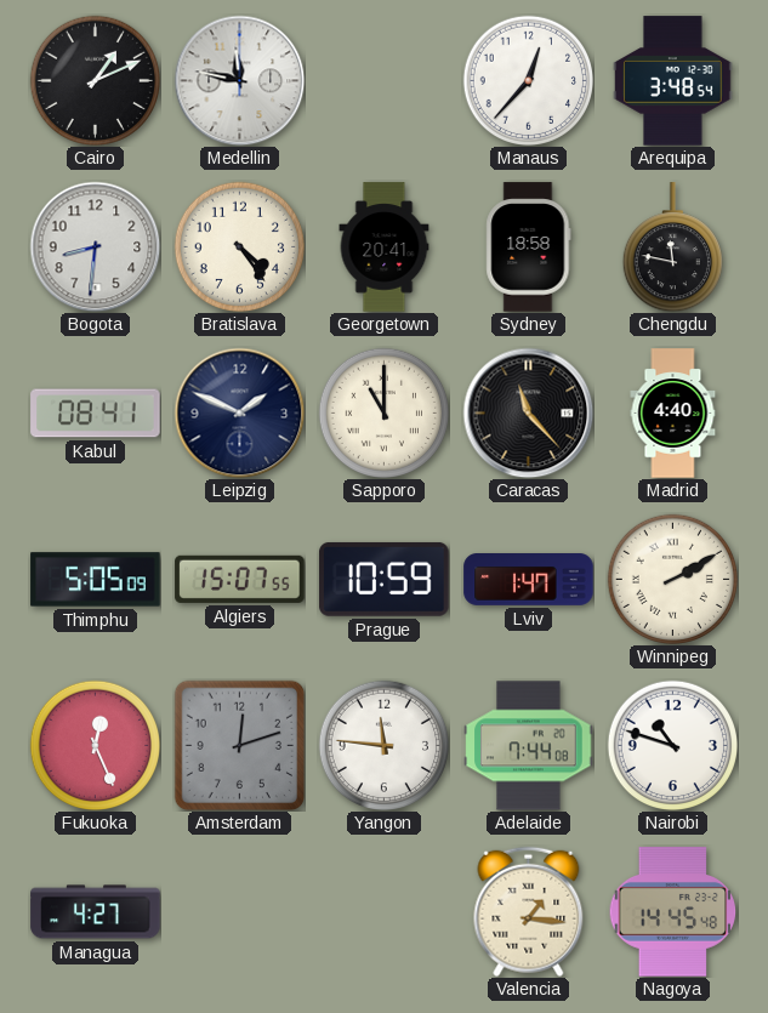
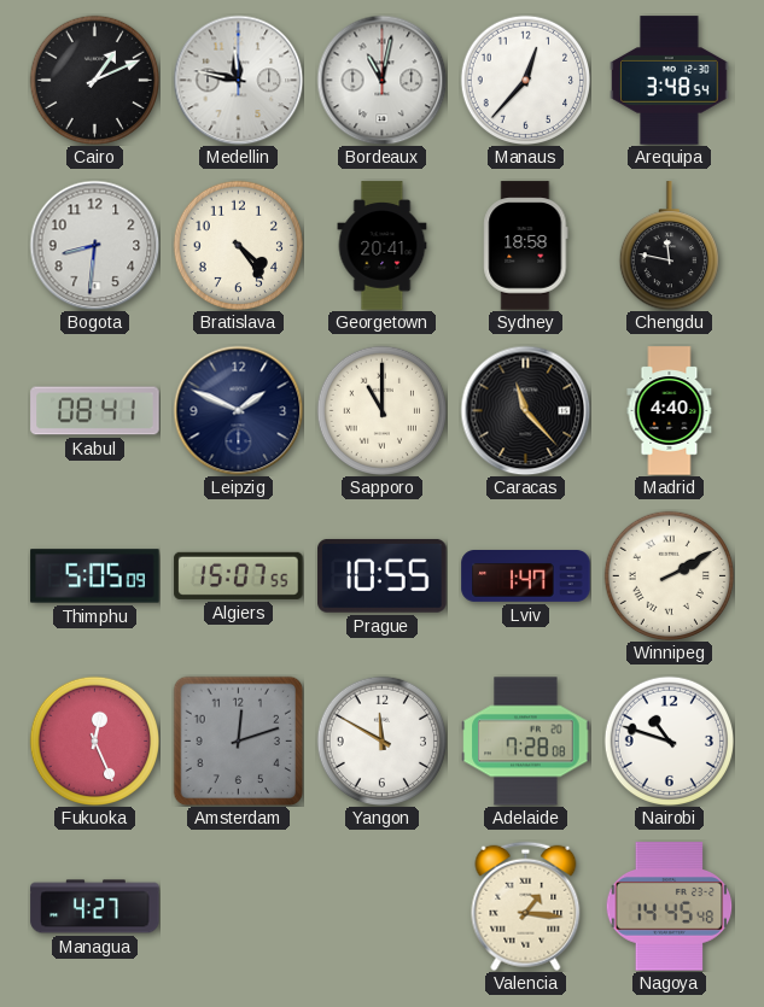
Bordeaux: none -> 11:02
Prague: 10:59 -> 10:55
Yangon: 11:46 -> 11:50
Adelaide: 7:44 -> 7:28
